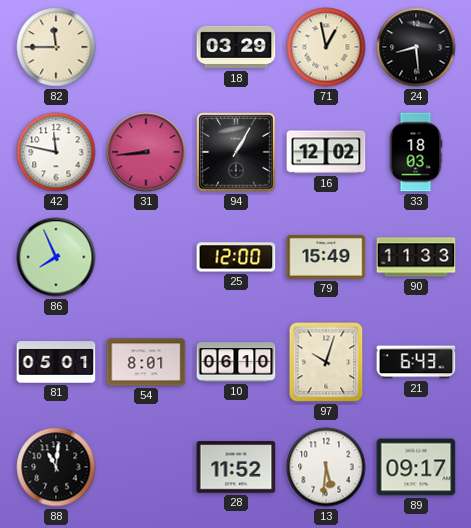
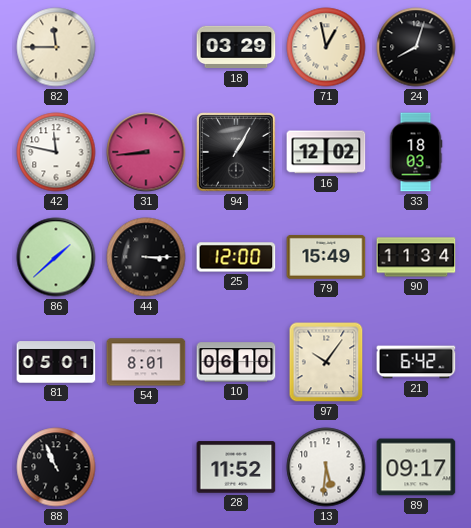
24: 8:29 -> 8:03
86: 7:56 -> 1:38
44: none -> 3:15
90: 11:33 -> 11:34
97: 10:03 -> 10:06
21: 6:43 -> 6:42
88: 11:01 -> 10:56
